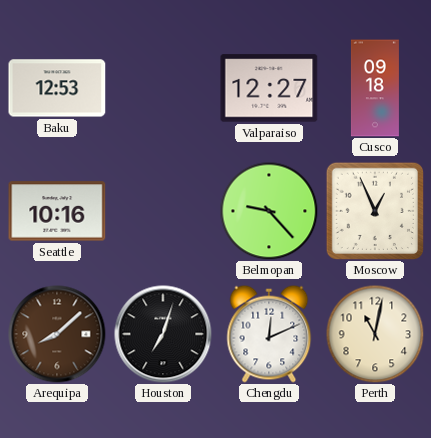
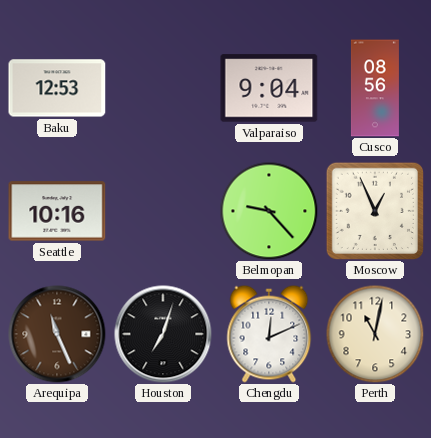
Valparaiso: 12:27 -> 9:04
Cusco: 09:18 -> 08:56
Arequipa: 8:08 -> 11:26
